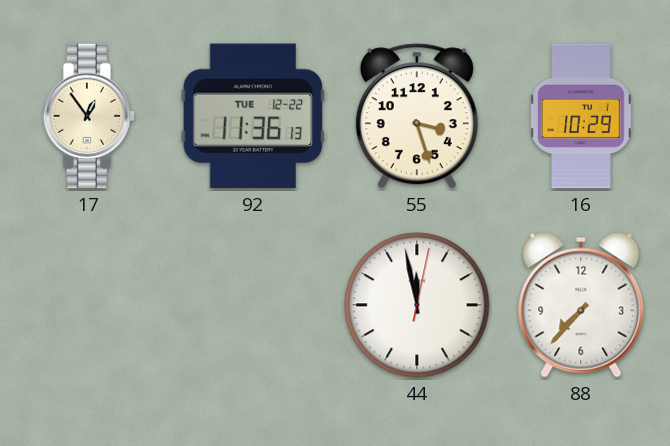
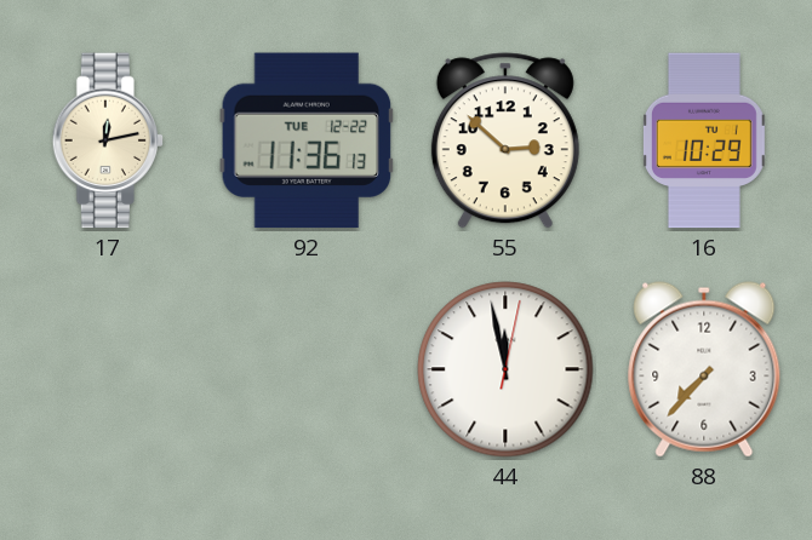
17: 12:54 -> 12:13
55: 3:27 -> 2:52
